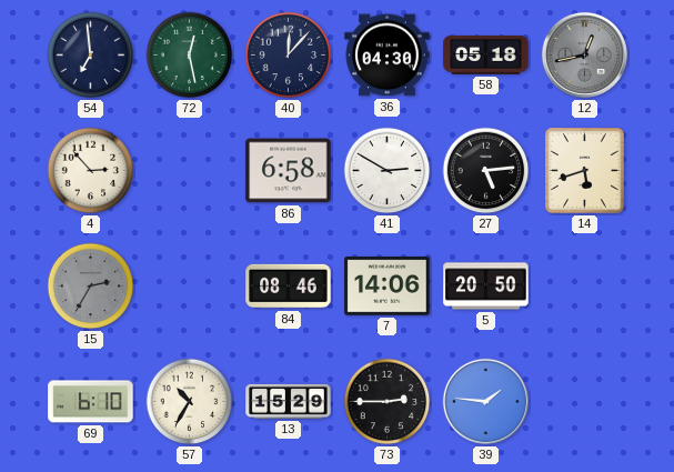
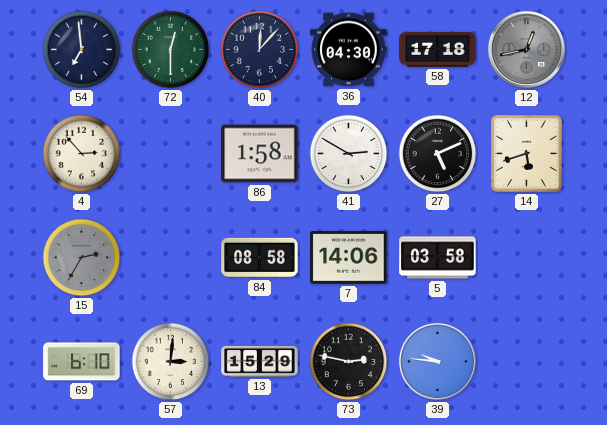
72: 12:28 -> 12:30
58: 05:18 -> 17:18
86: 6:58 -> 1:58
27: 5:14 -> 5:11
84: 08:46 -> 08:58
5: 20:50 -> 03:58
57: 10:35 -> 3:01
73: 2:45 -> 2:47
39: 1:46 -> 9:46
